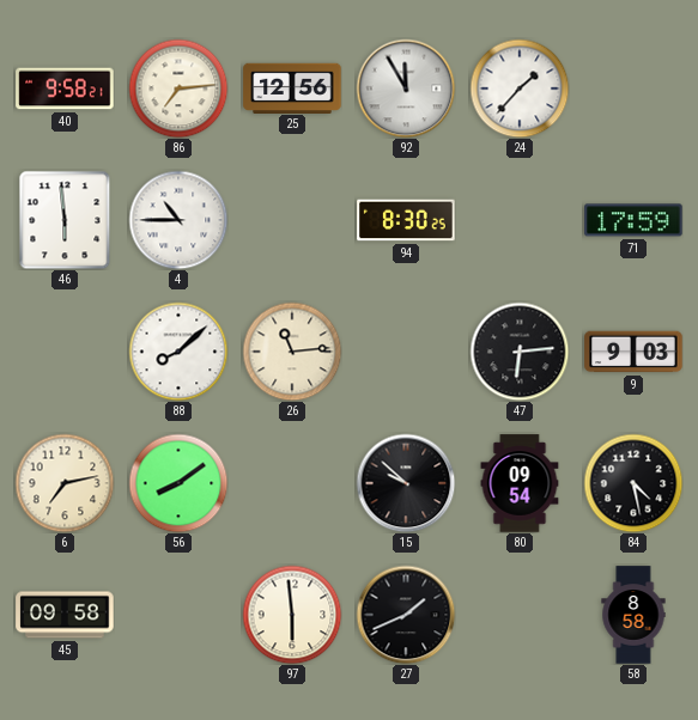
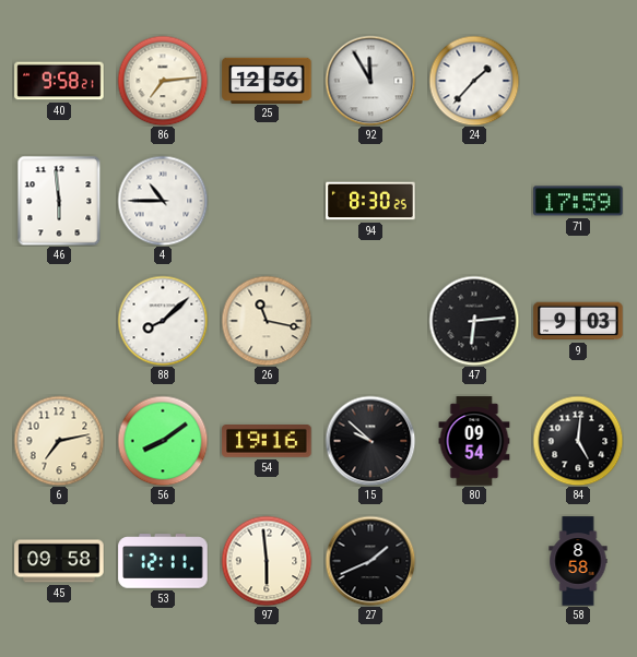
26: 11:14 -> 11:17
54: none -> 19:16
84: 4:28 -> 5:01
53: none -> 12:11
